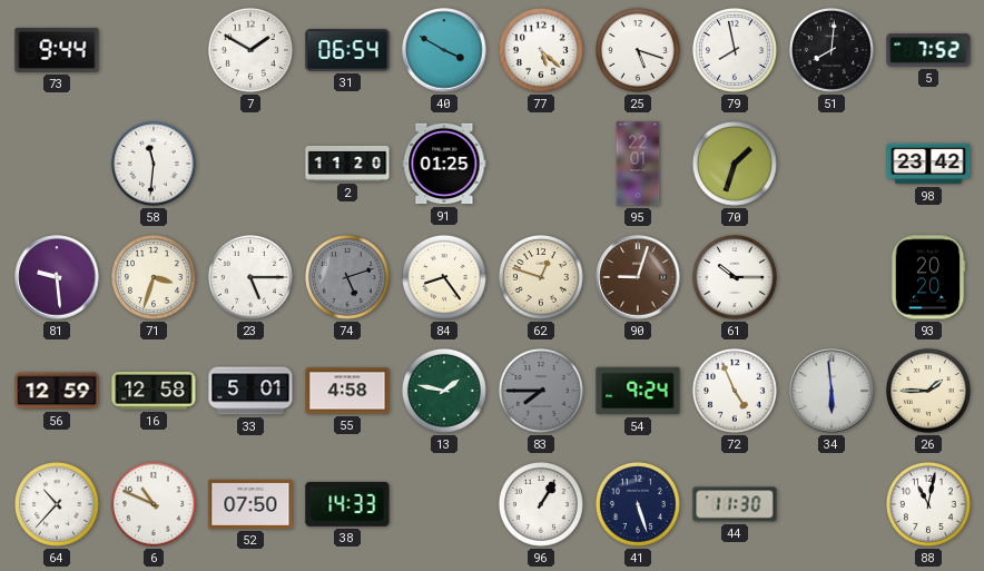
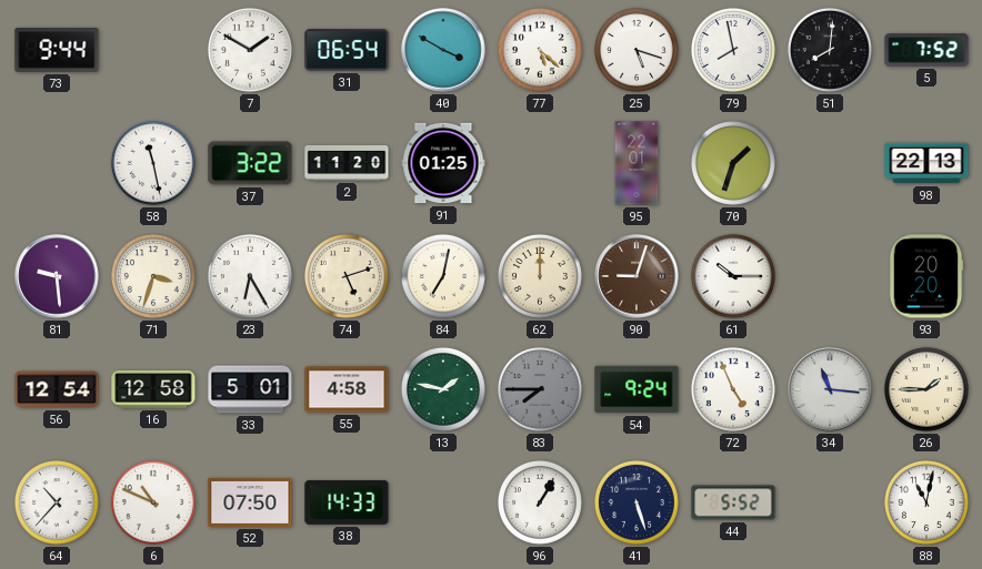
58: 11:31 -> 11:28
37: none -> 3:22
98: 23:42 -> 22:13
23: 5:15 -> 6:25
74 dial: grey -> cream
84: 8:24 -> 7:02
62: 12:48 -> 12:00
56: 12:59 -> 12:54
34: 5:59 -> 11:16
44: 11:30 -> 5:52
